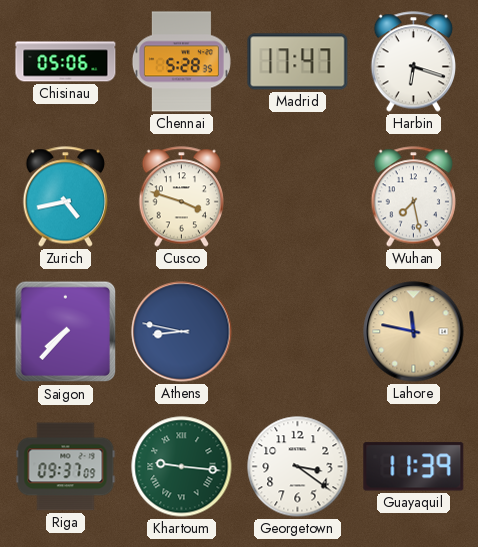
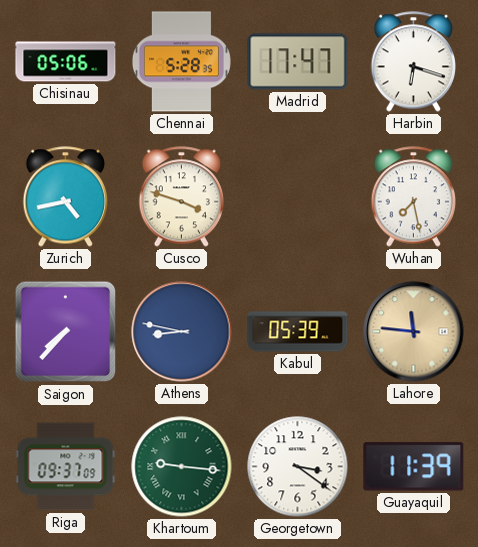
Kabul: none -> 05:39
Lahore: 11:47 -> 11:46
